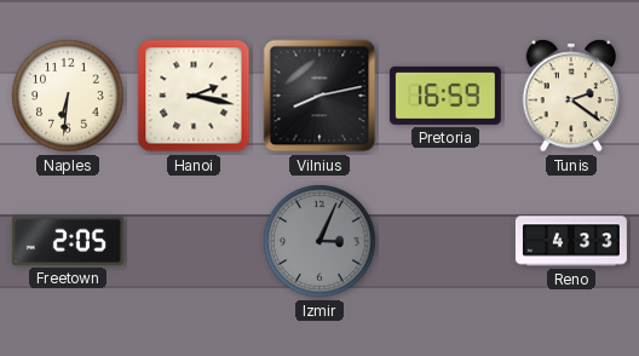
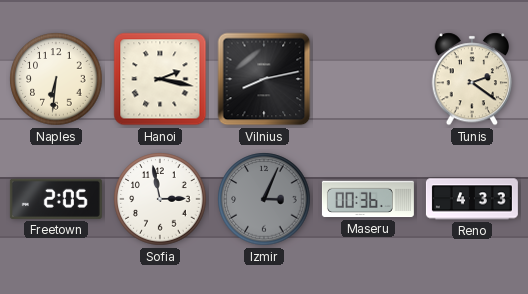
Pretoria: 16:59 -> none
Sofia: none -> 2:58
Maseru: none -> 00:36
